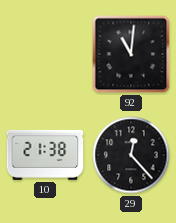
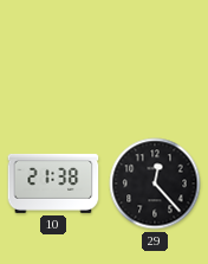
92: 11:01 -> none
